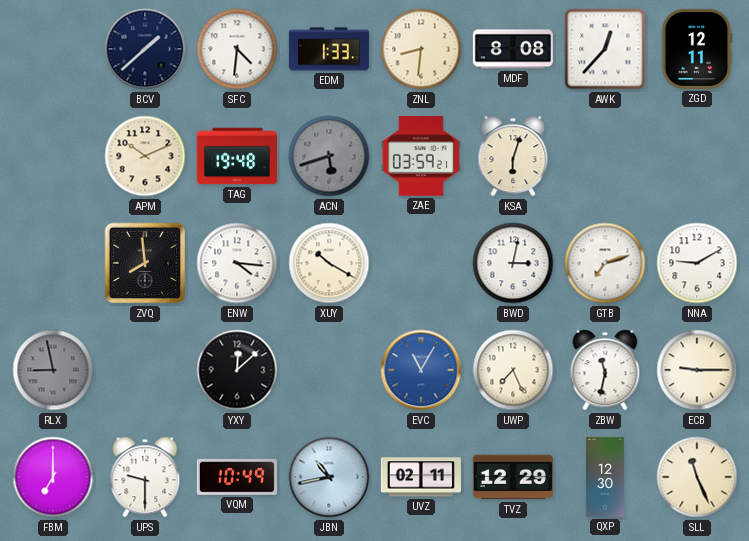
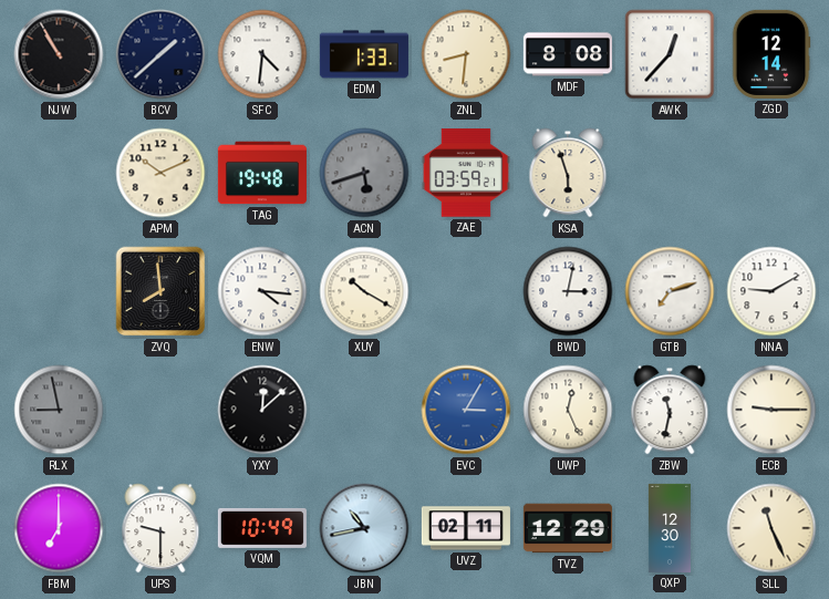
NJW: none -> 10:55
ZGD: 12:11 -> 12:14
KSA: 6:03 -> 5:57
EVC: 11:05 -> 3:05
UWP: 7:26 -> 12:26
